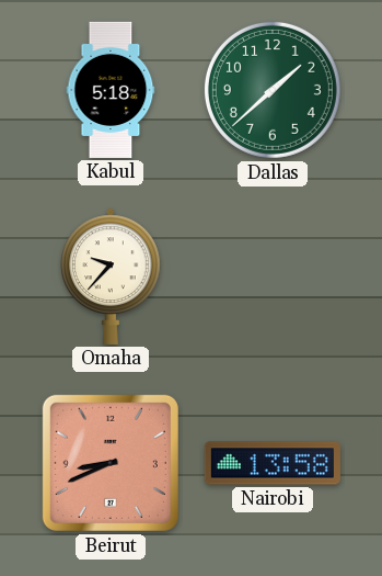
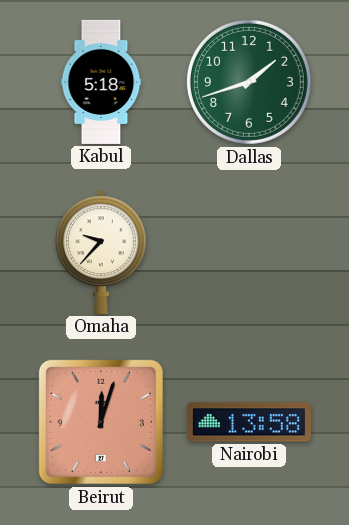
Dallas: 1:38 -> 1:42
Beirut: 8:41 -> 12:03
